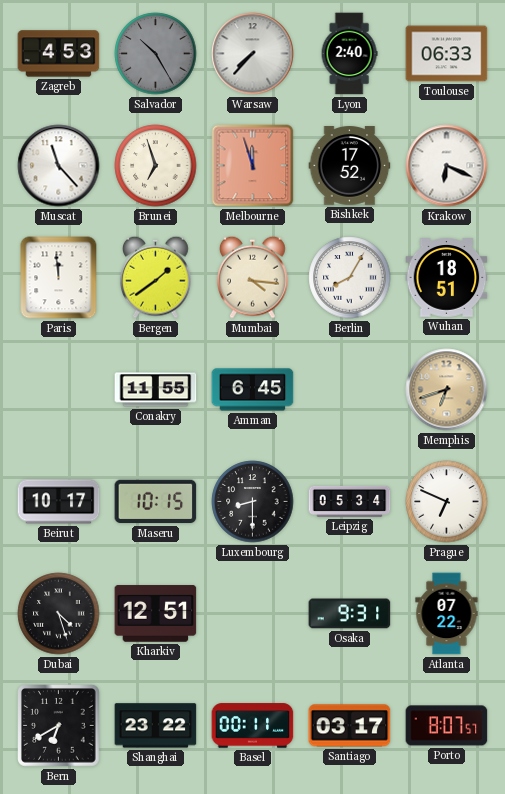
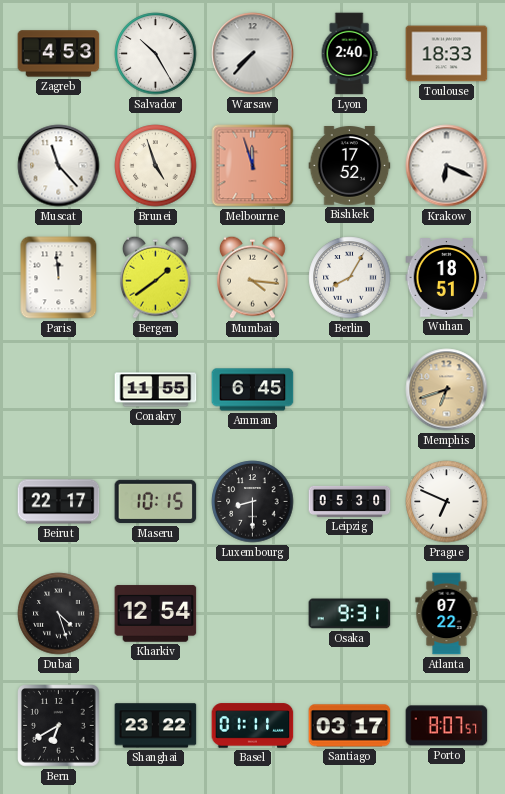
Salvador dial: grey -> white
Toulouse: 06:33 -> 18:33
Brunei: 6:57 -> 4:57
Beirut: 10:17 -> 22:17
Leipzig: 05:34 -> 05:30
Kharkiv: 12:51 -> 12:54
Basel: 00:11 -> 01:11
